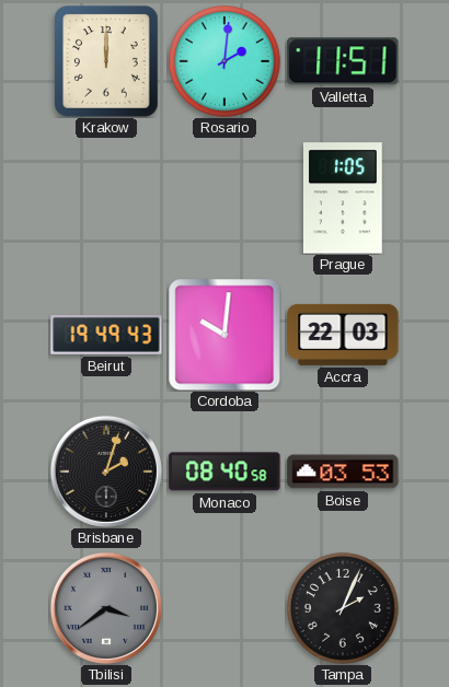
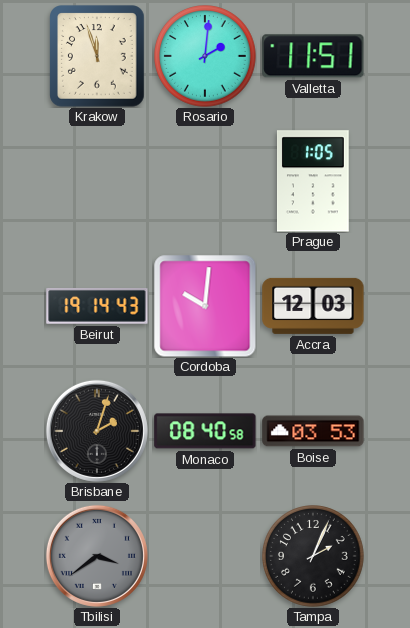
Krakow: 12:00 -> 11:57
Beirut: 19:49 -> 19:14
Accra: 22:03 -> 12:03
